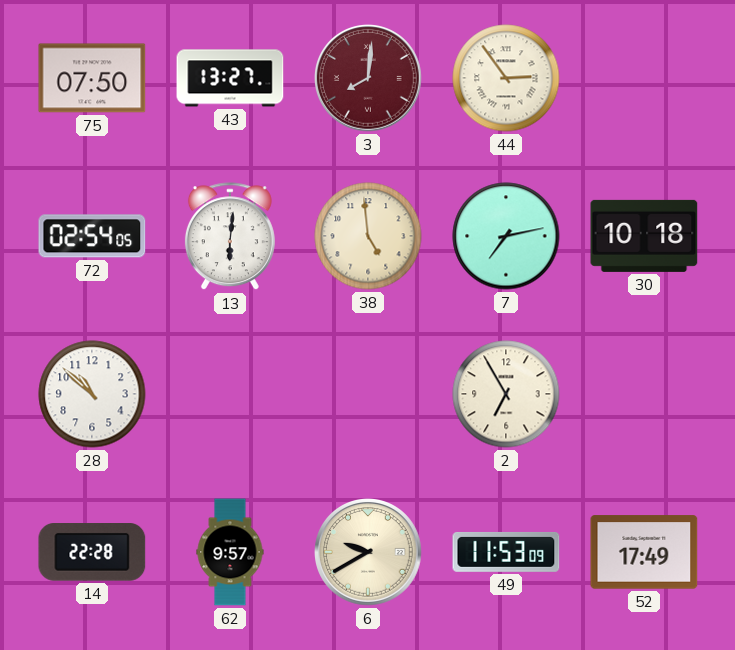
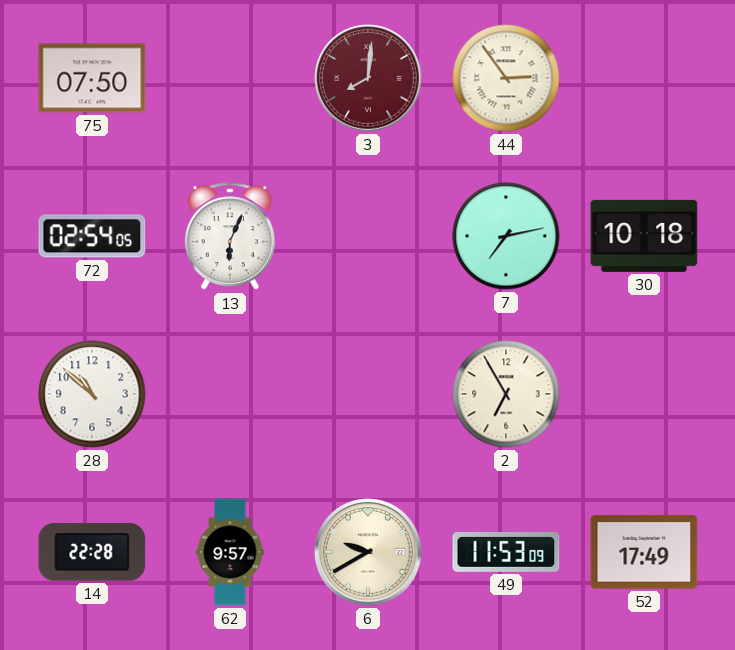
43: 13:27 -> none
13: 6:01 -> 6:04
38: 4:59 -> none
